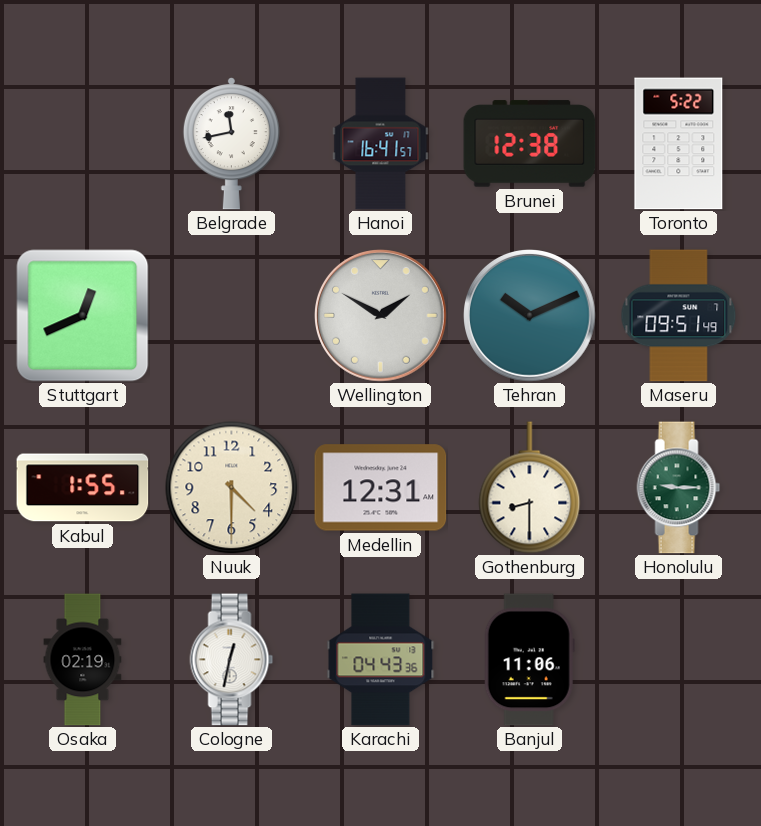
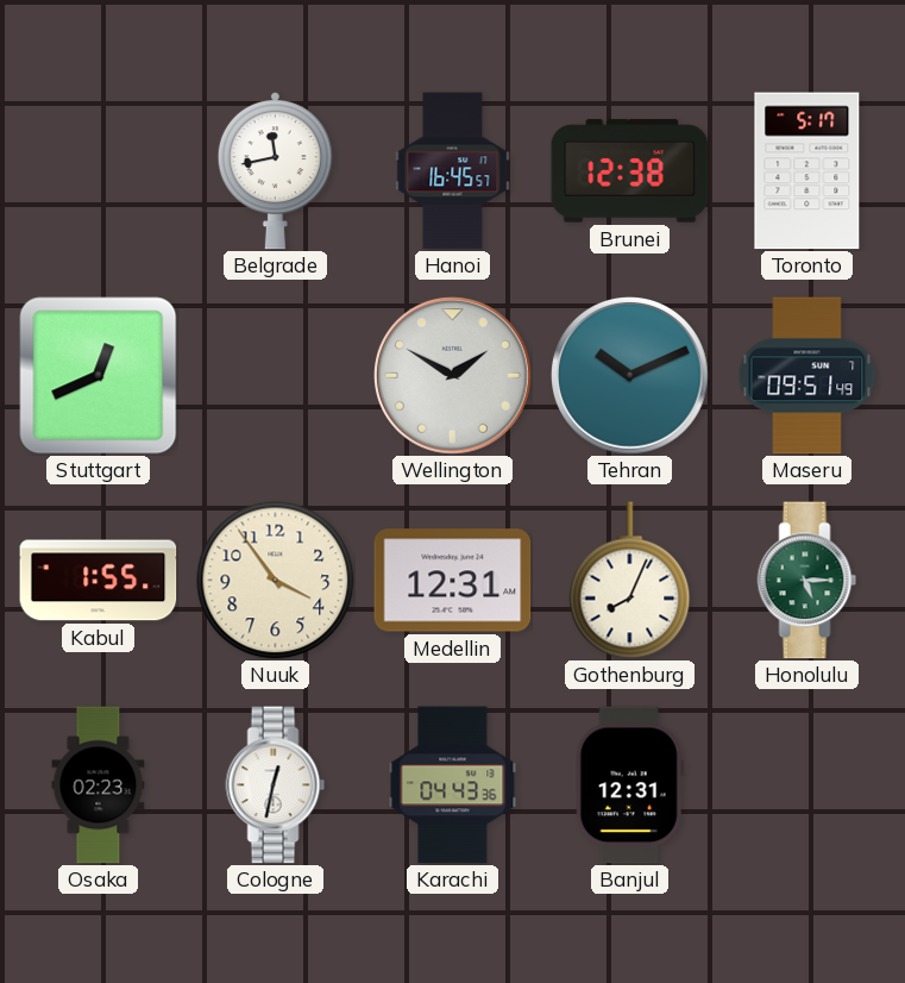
Hanoi: 16:41 -> 16:45
Toronto: 5:22 -> 5:17
Nuuk: 4:30 -> 3:54
Gothenburg: 8:30 -> 8:04
Honolulu: 9:15 -> 5:15
Osaka: 02:19 -> 02:23
Banjul: 11:06 -> 12:31
